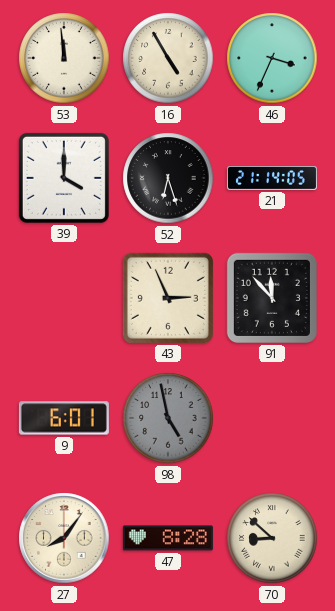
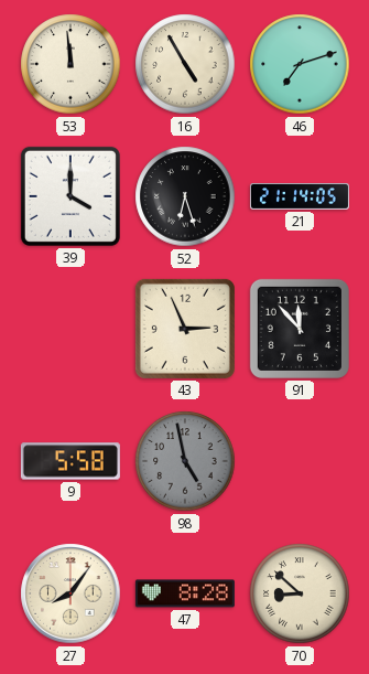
46: 3:34 -> 7:12
9: 6:01 -> 5:58
